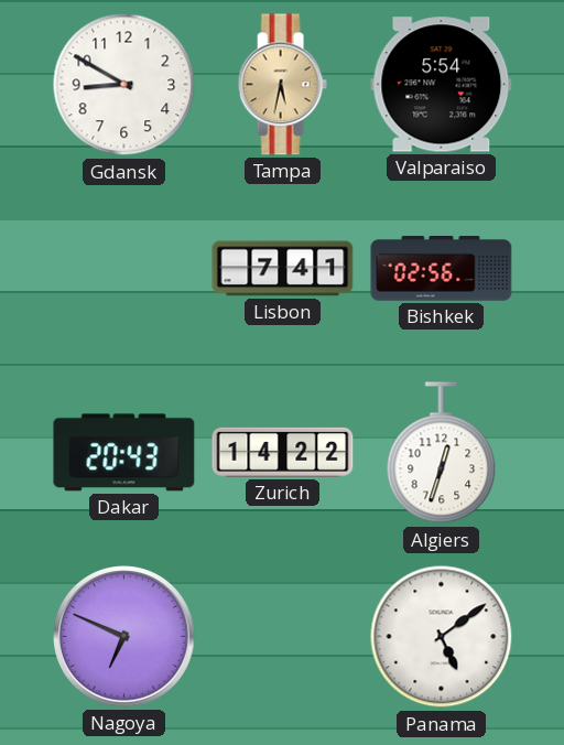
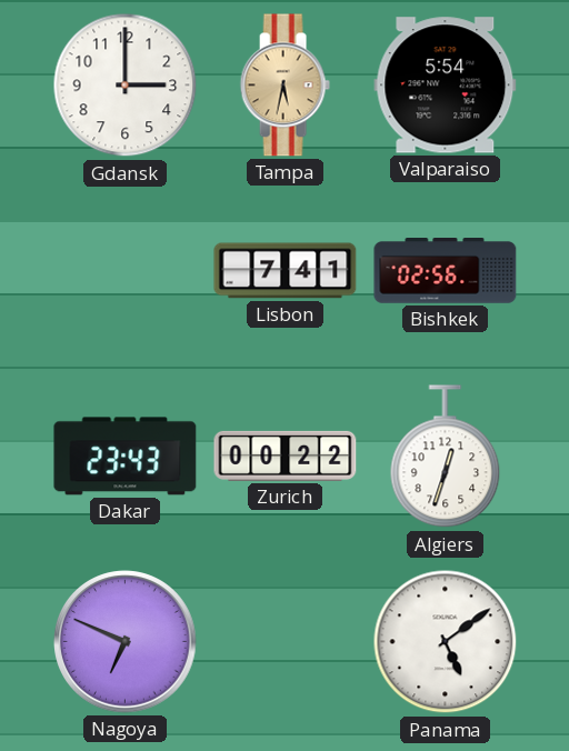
Gdansk: 8:50 -> 3:00
Dakar: 20:43 -> 23:43
Zurich: 14:22 -> 00:22
